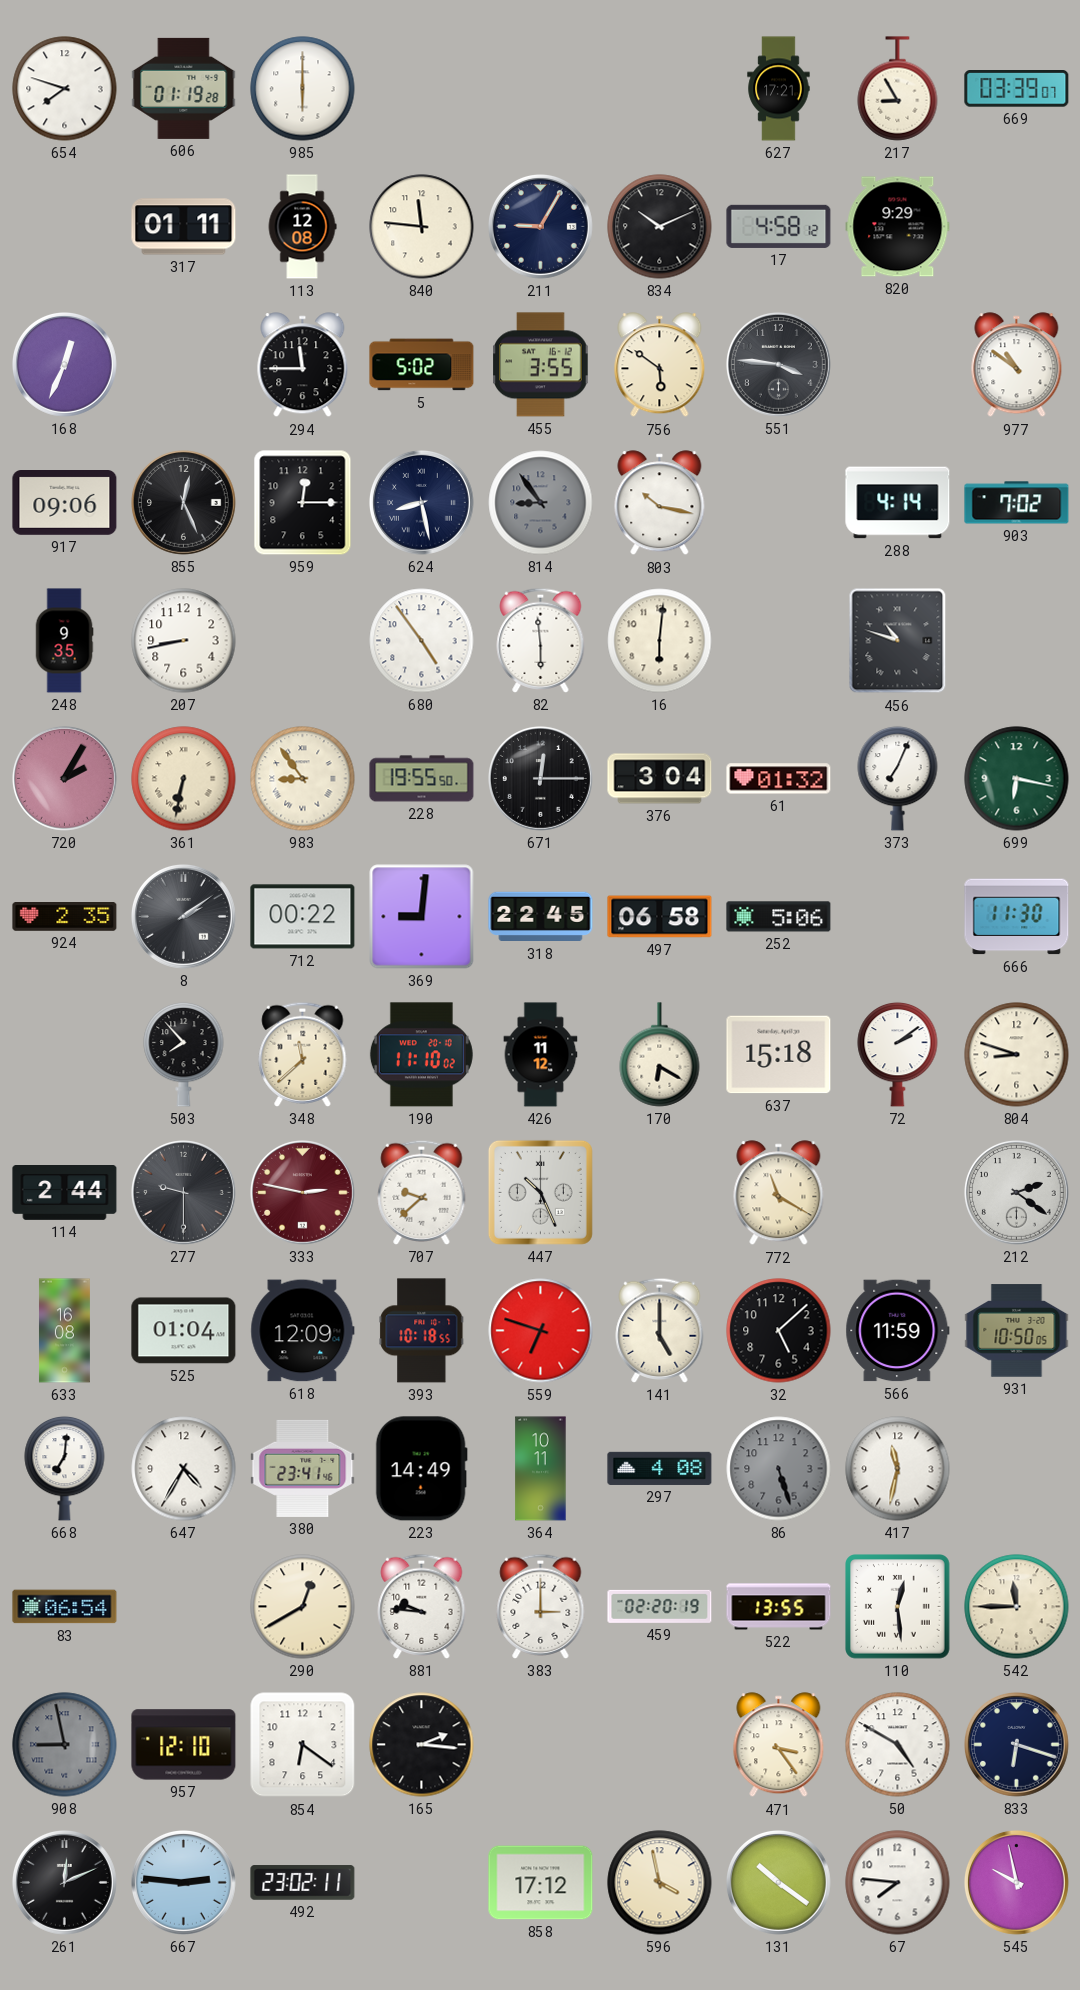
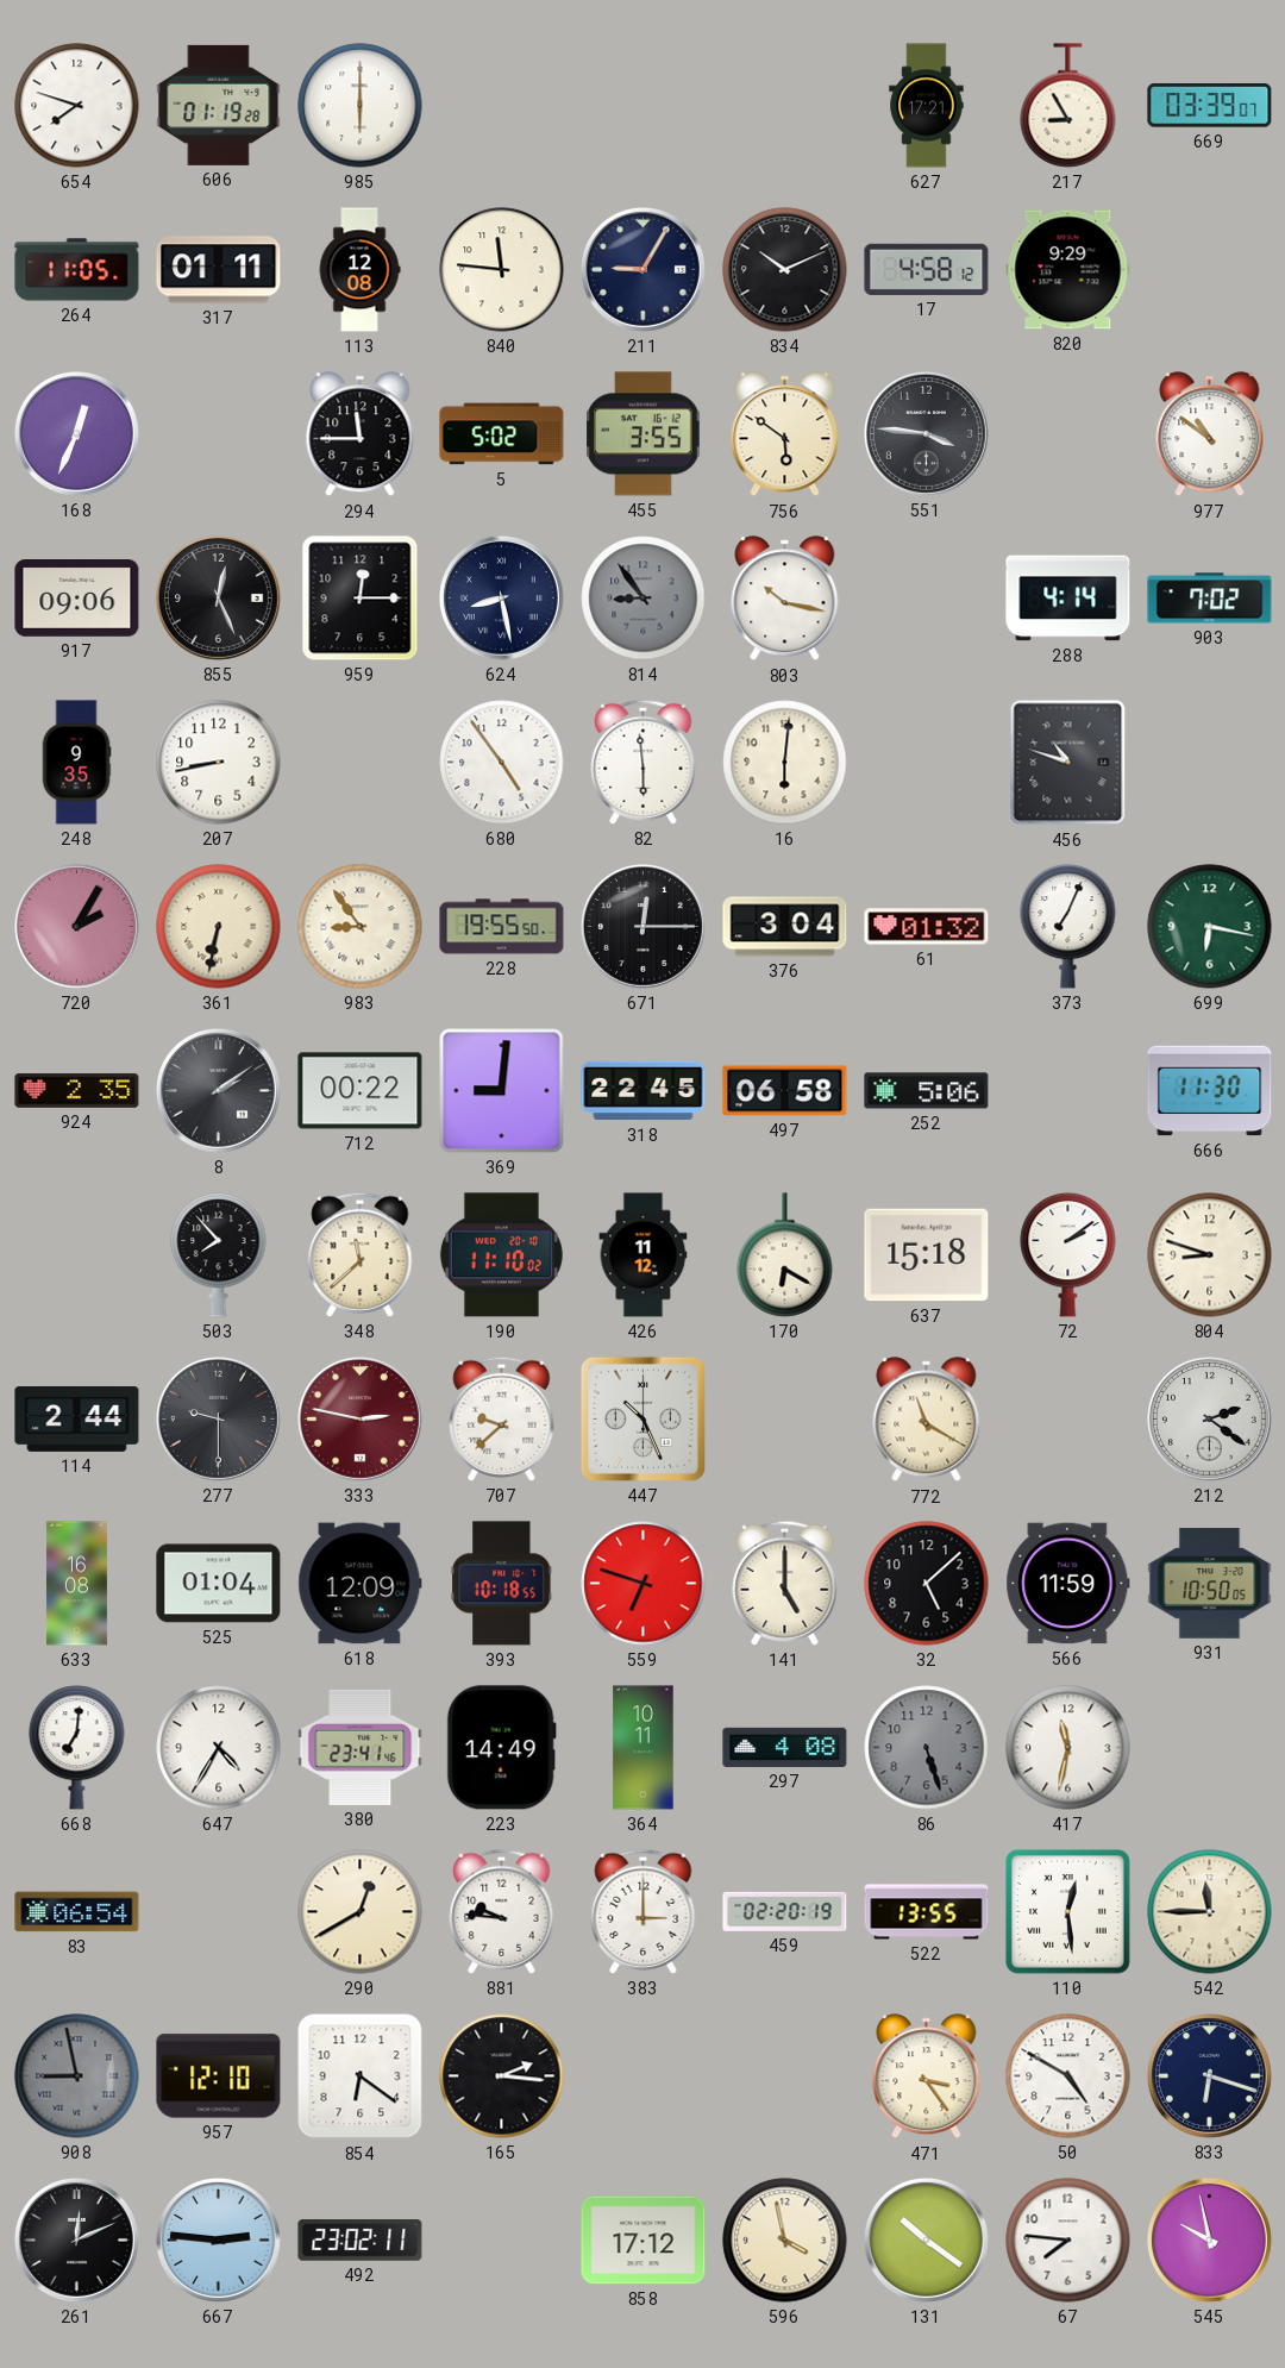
264: none -> 11:05
